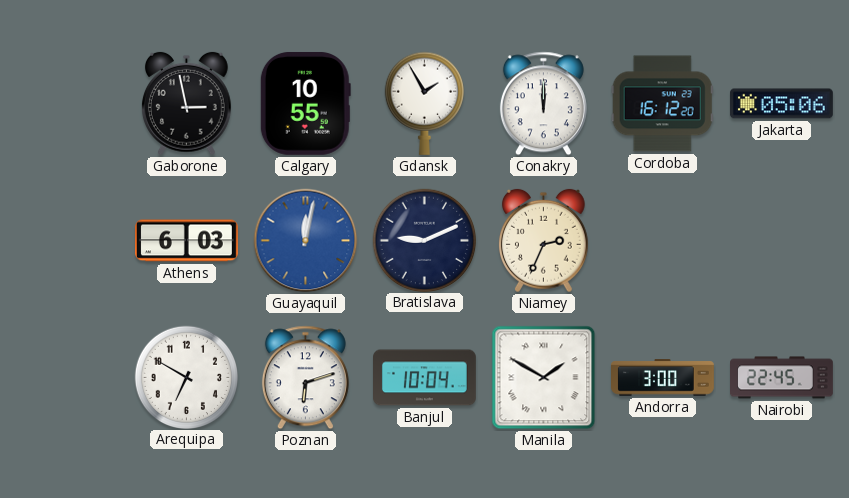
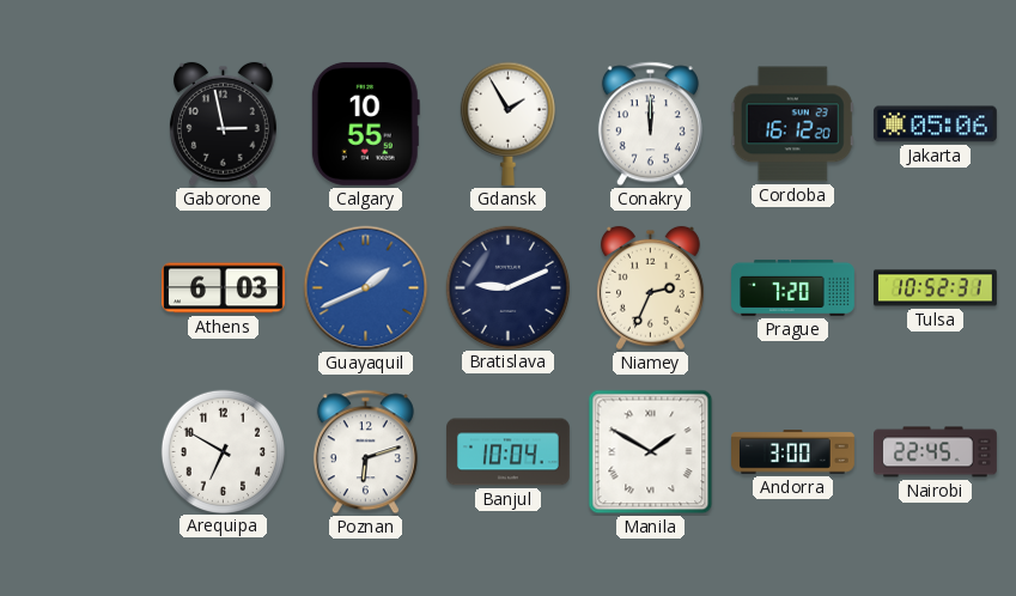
Guayaquil: 12:02 -> 1:41
Prague: none -> 7:20
Tulsa: none -> 10:52
